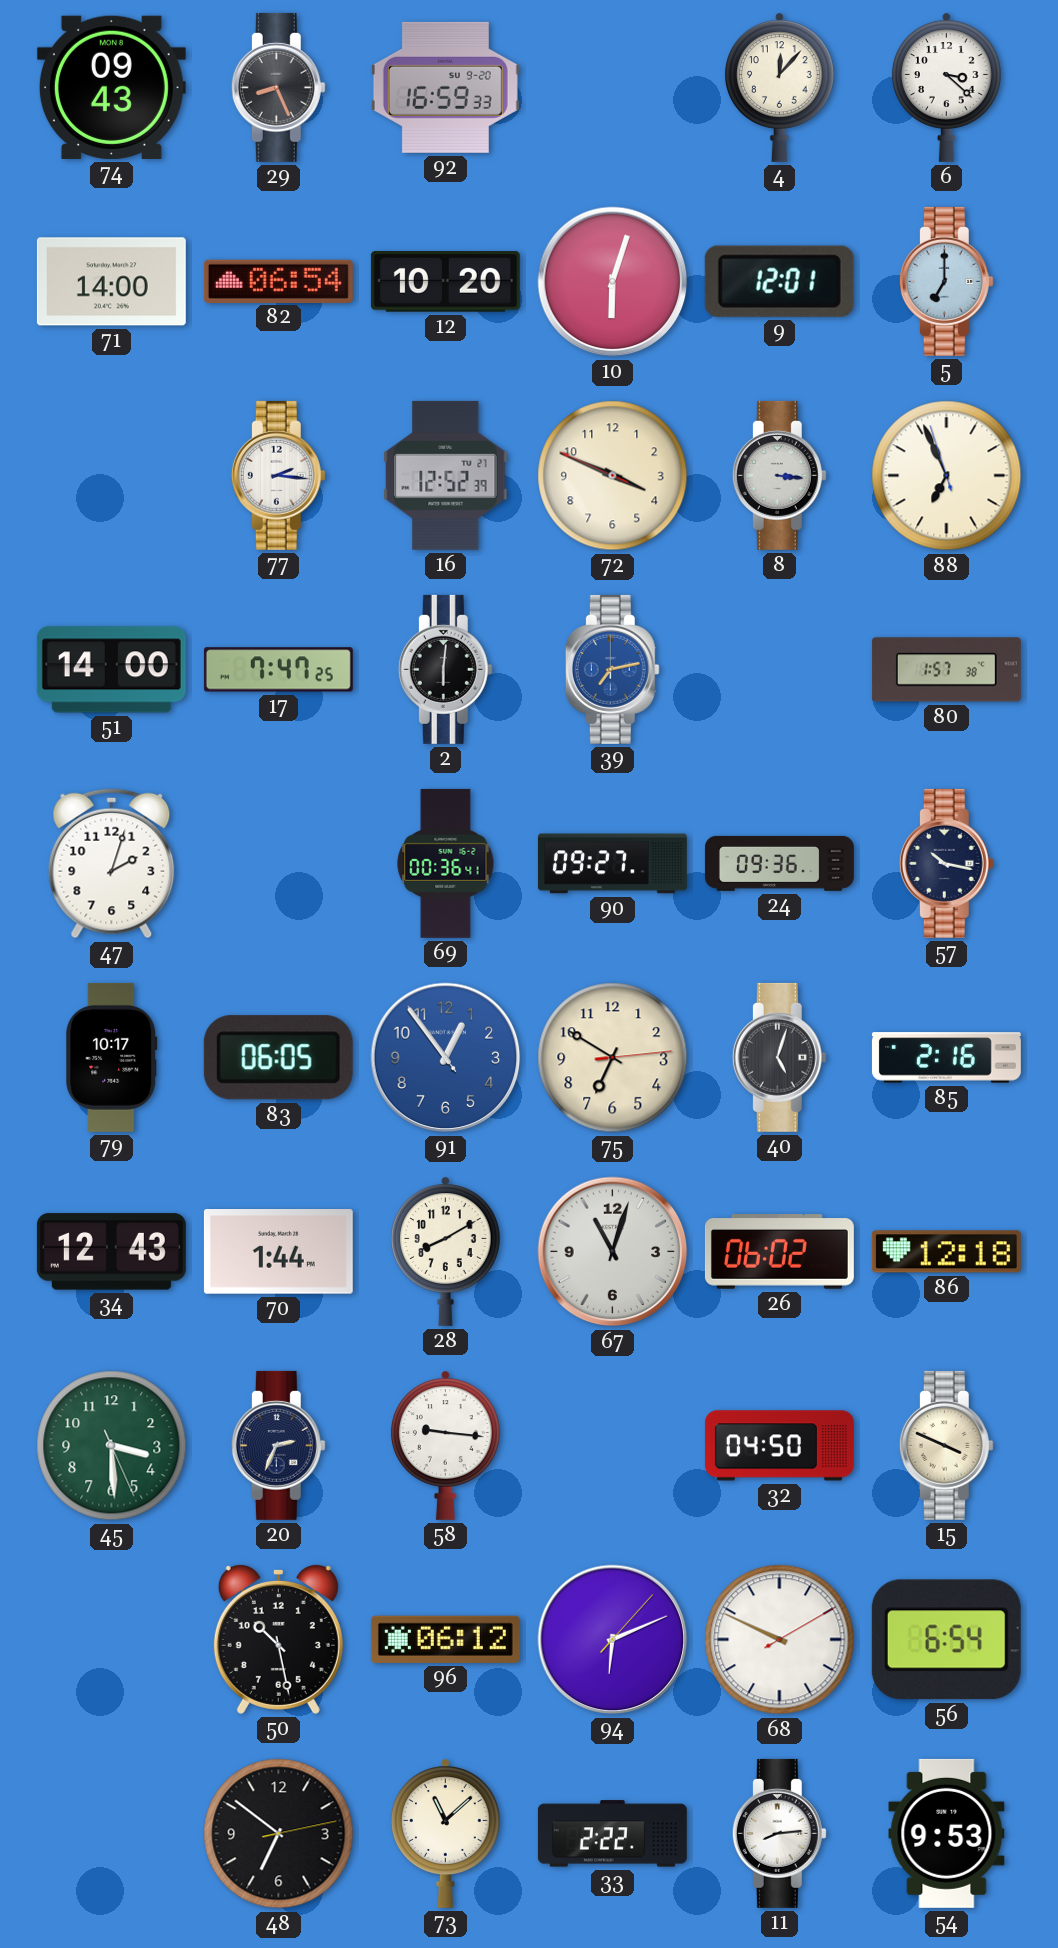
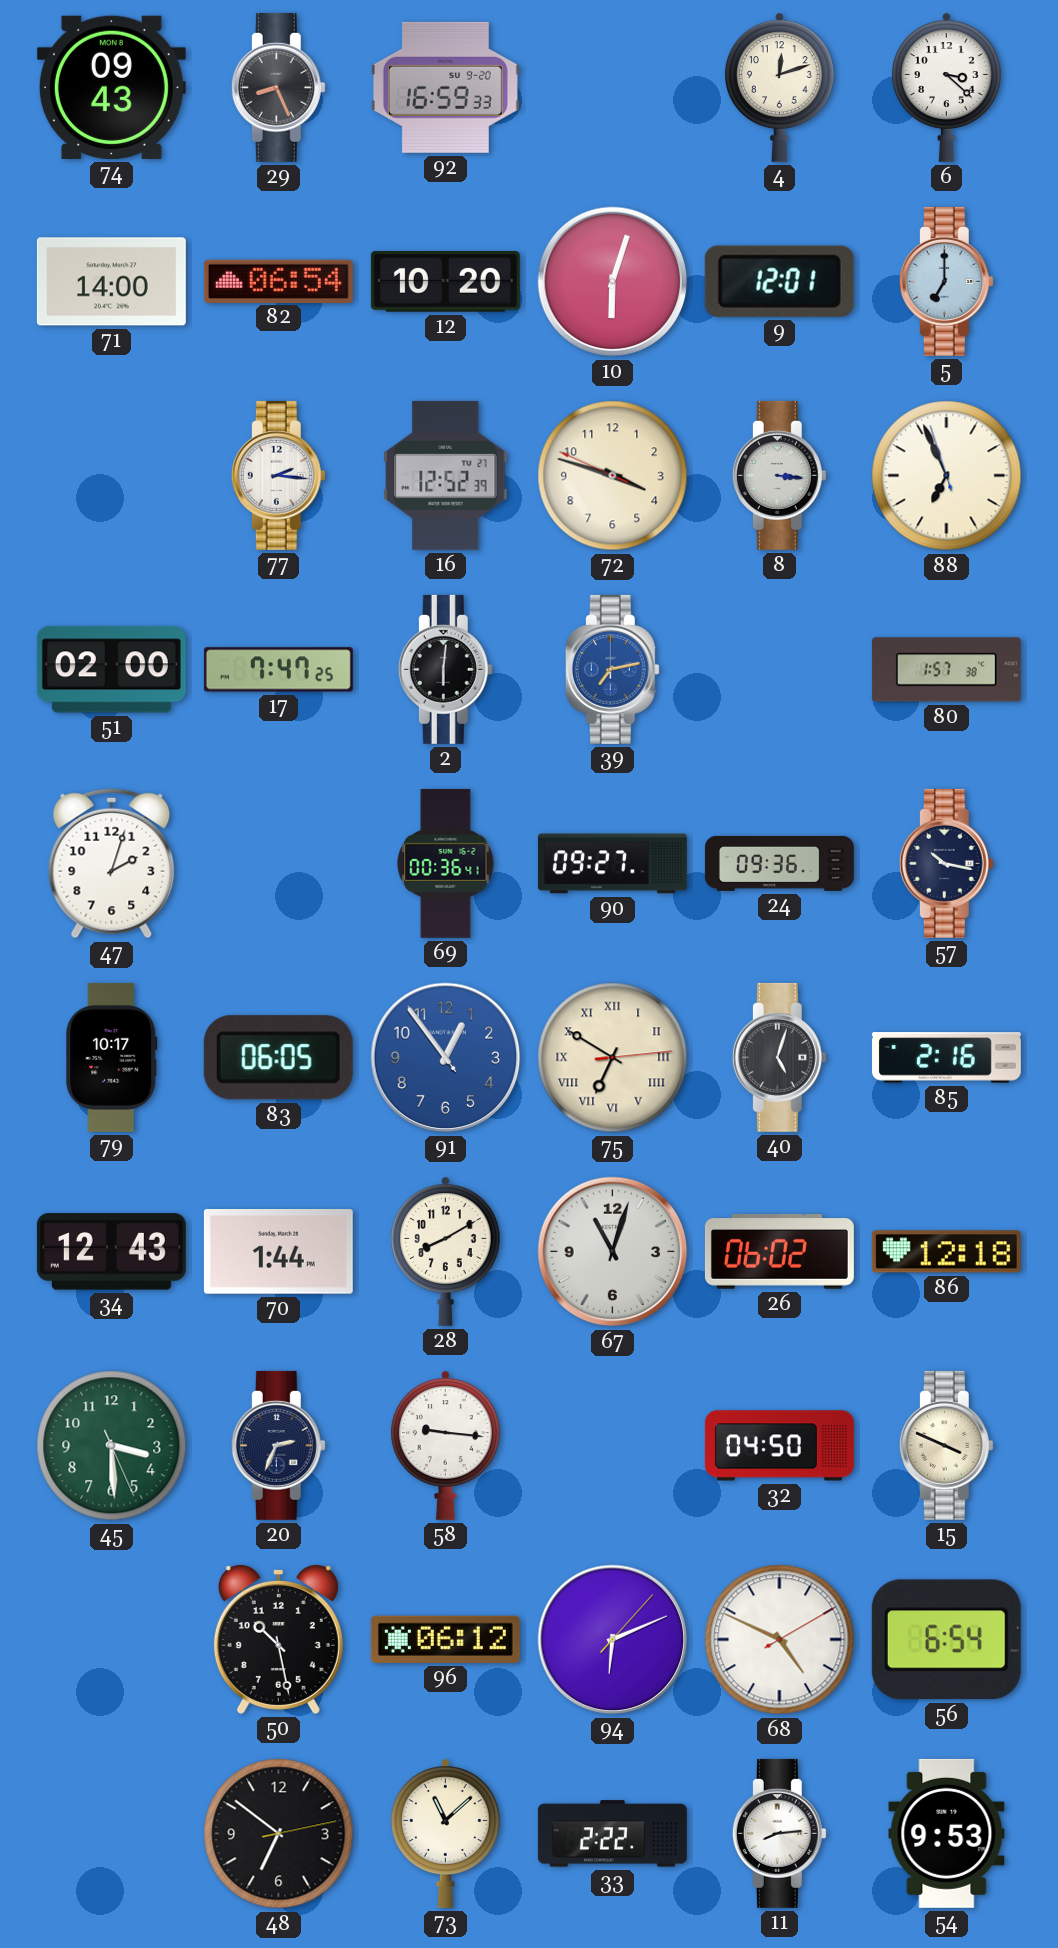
4: 12:07 -> 12:12
72: 3:48 -> 3:47
51: 14:00 -> 02:00
75 numerals: Arabic -> Roman
68: 9:49 -> 4:49
